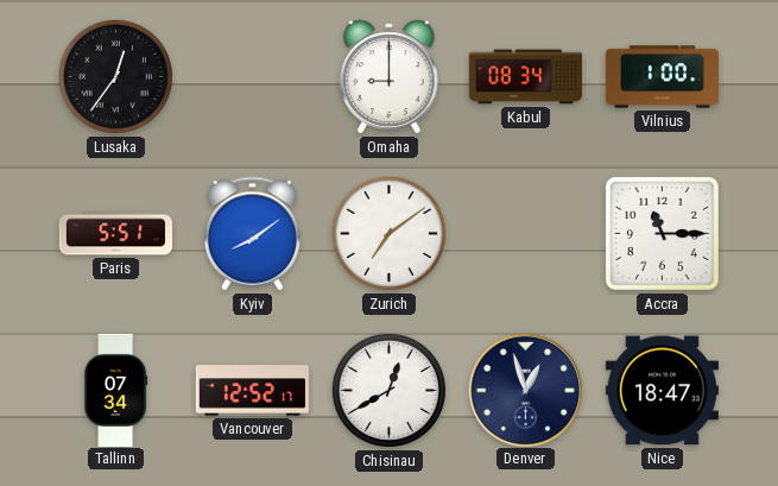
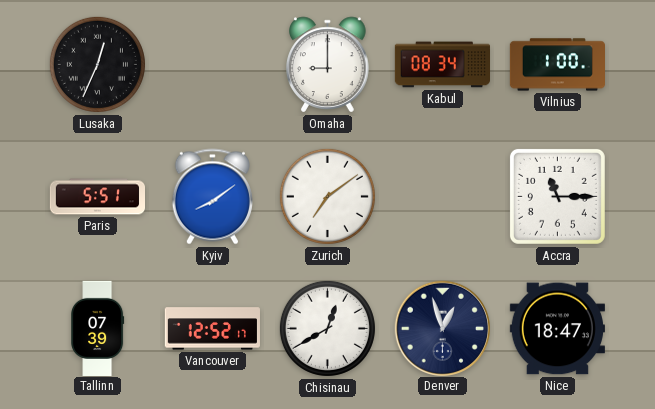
Lusaka: 12:36 -> 12:34
Tallinn: 07:34 -> 07:39
